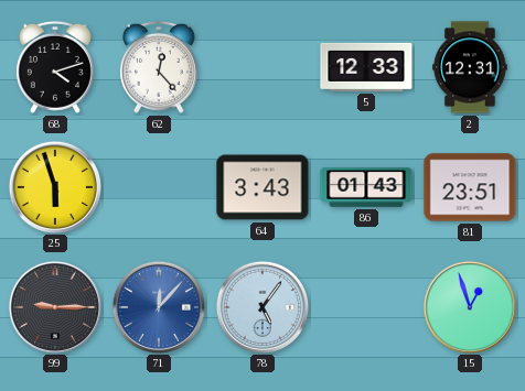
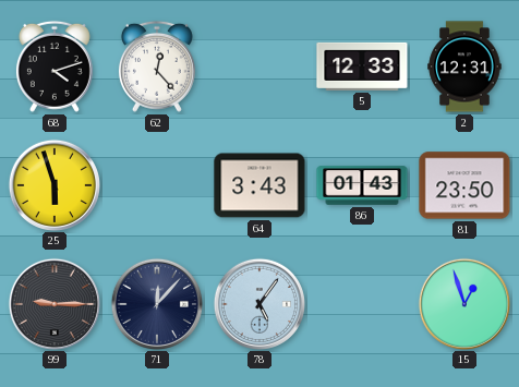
81: 23:51 -> 23:50
71 dial: blue -> navy
